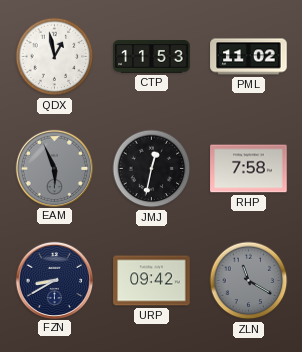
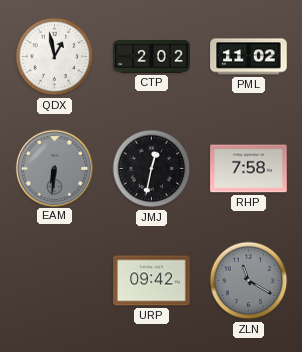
CTP: 11:53 -> 2:02
EAM: 5:56 -> 6:31
FZN: 8:40 -> none
